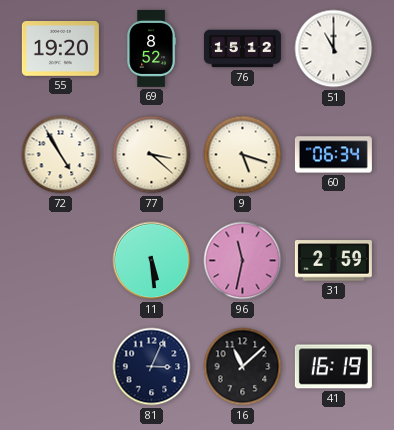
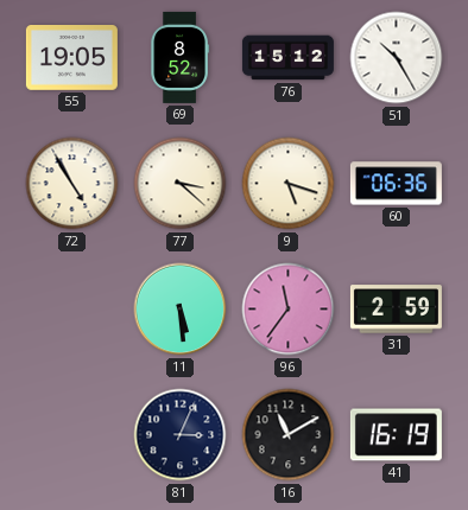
55: 19:20 -> 19:05
51: 11:00 -> 10:25
60: 06:34 -> 06:36
96: 11:32 -> 11:36
16: 11:08 -> 11:10
